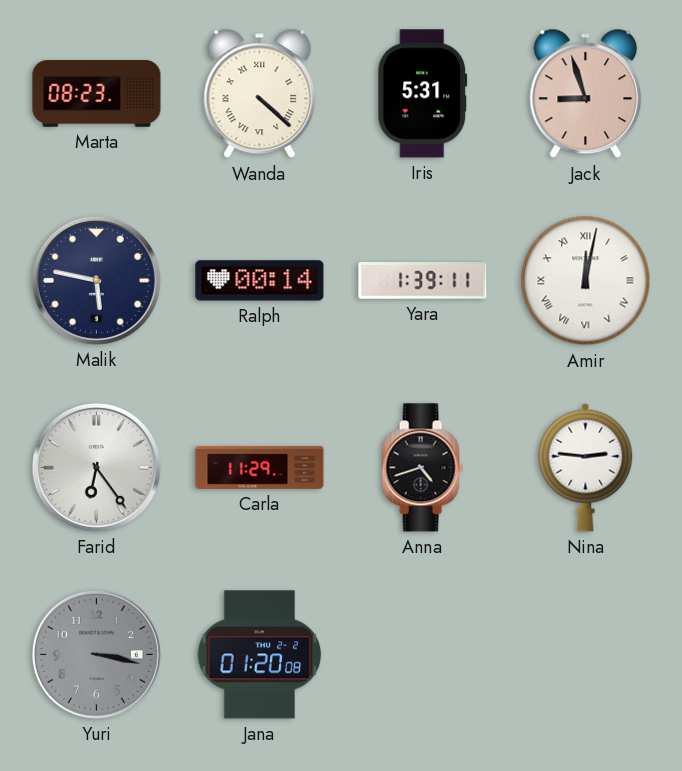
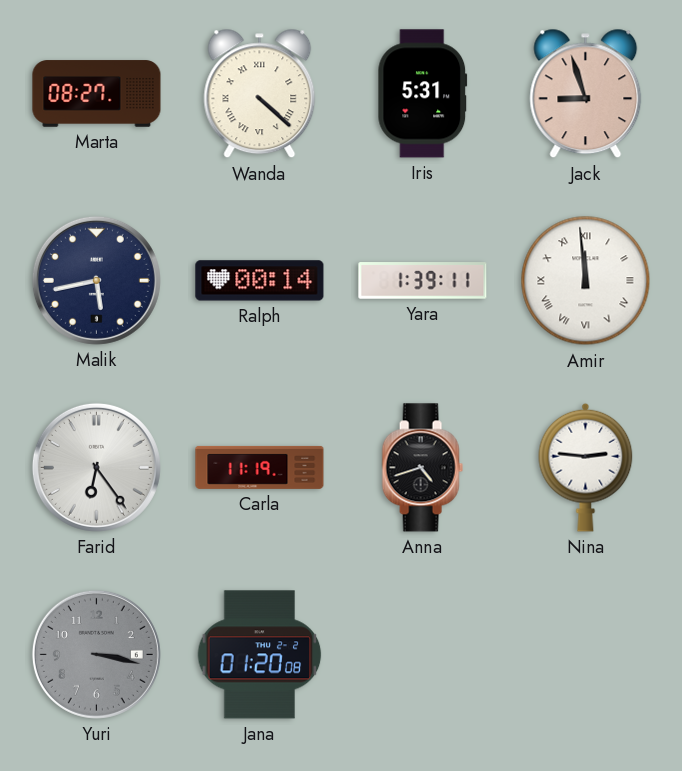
Marta: 08:23 -> 08:27
Malik: 5:47 -> 5:43
Amir: 12:02 -> 11:59
Carla: 11:29 -> 11:19
